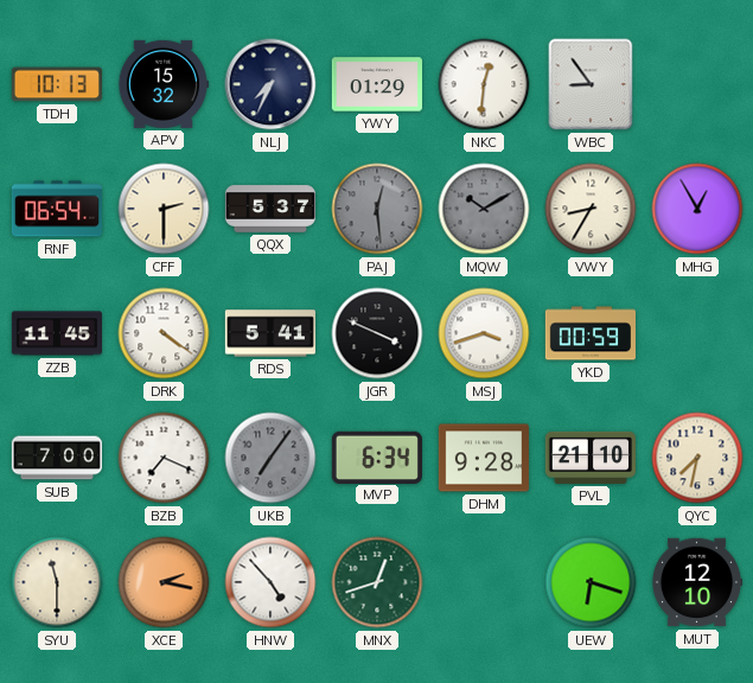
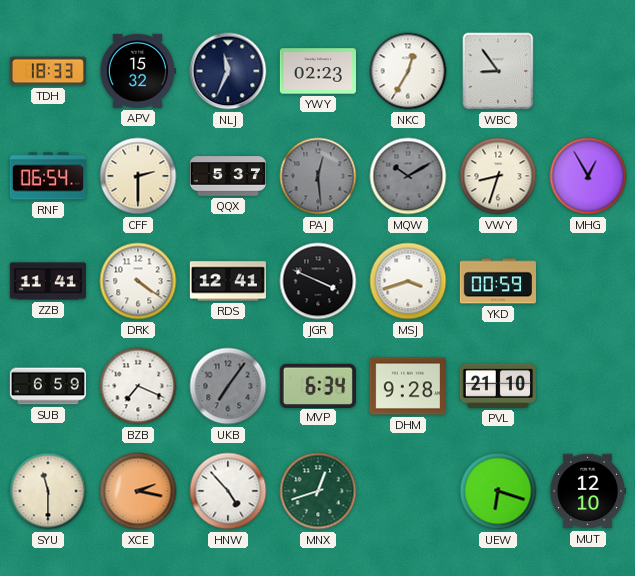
TDH: 10:13 -> 18:33
NLJ: 7:34 -> 11:34
YWY: 01:29 -> 02:23
NKC: 12:31 -> 12:35
VWY: 8:35 -> 8:33
ZZB: 11:45 -> 11:41
RDS: 5:41 -> 12:41
SUB: 7:00 -> 6:59
QYC: 7:32 -> none
